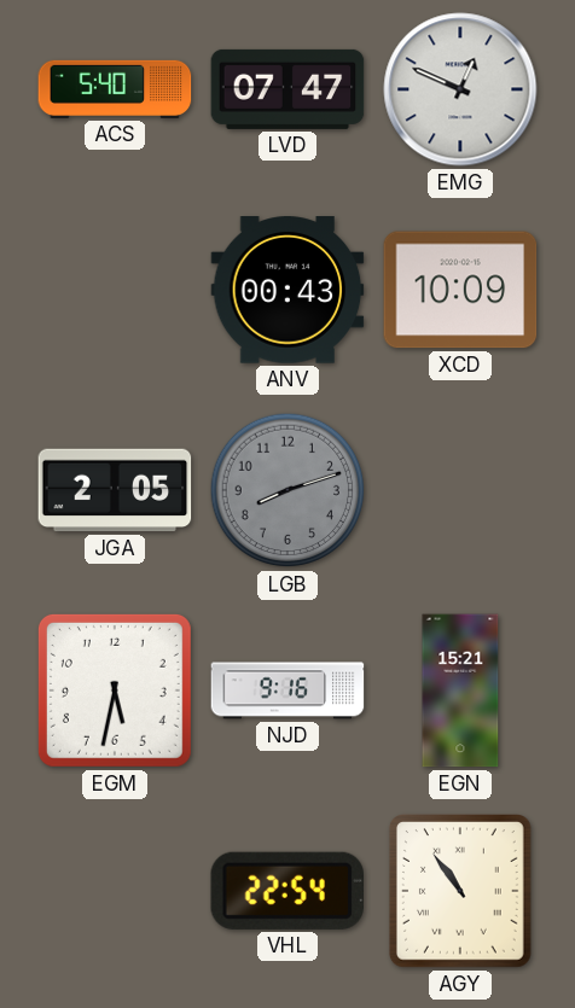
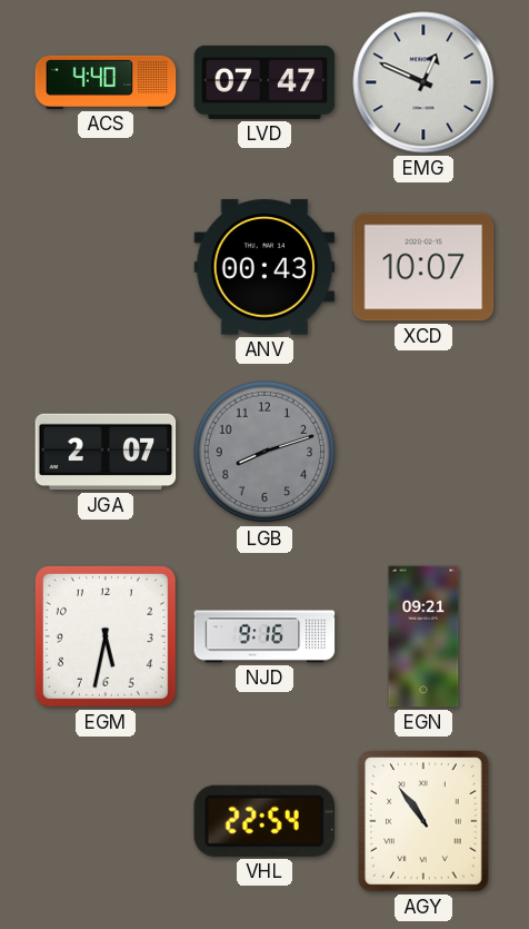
ACS: 5:40 -> 4:40
XCD: 10:09 -> 10:07
JGA: 2:05 -> 2:07
EGN: 15:21 -> 09:21
